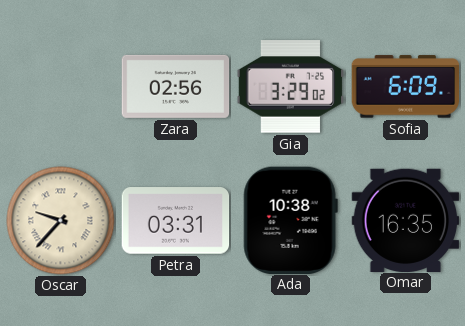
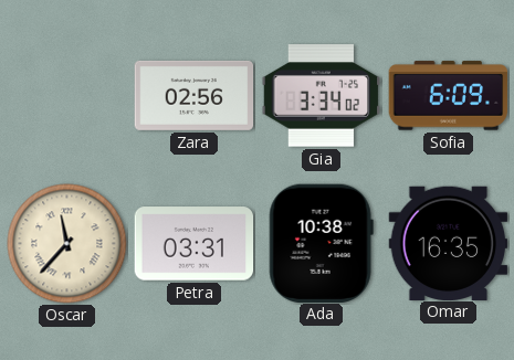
Gia: 3:29 -> 3:34
Oscar: 9:37 -> 11:37
